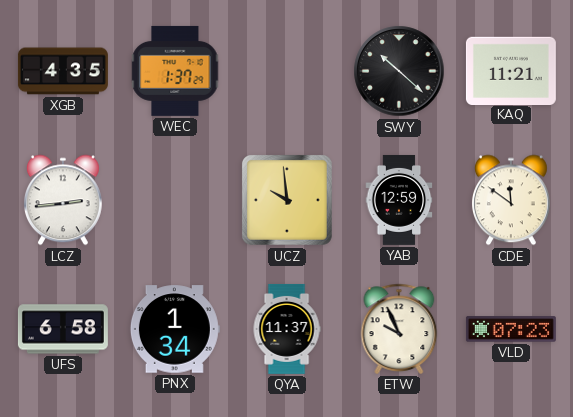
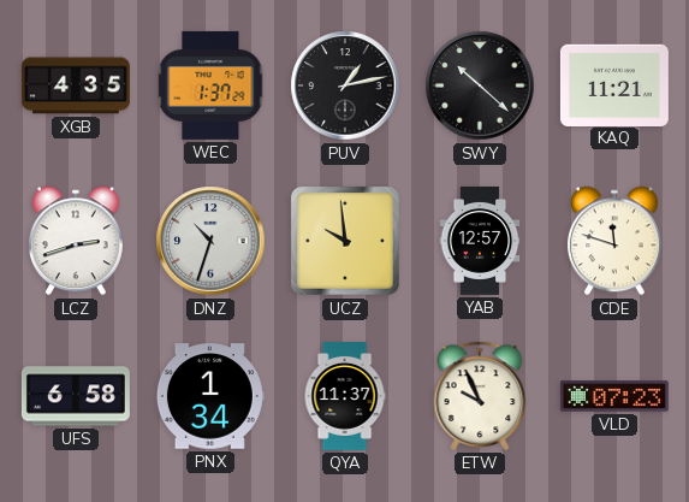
PUV: none -> 1:13
LCZ: 2:44 -> 2:42
DNZ: none -> 10:33
YAB: 12:59 -> 12:57
CDE: 11:51 -> 11:48
